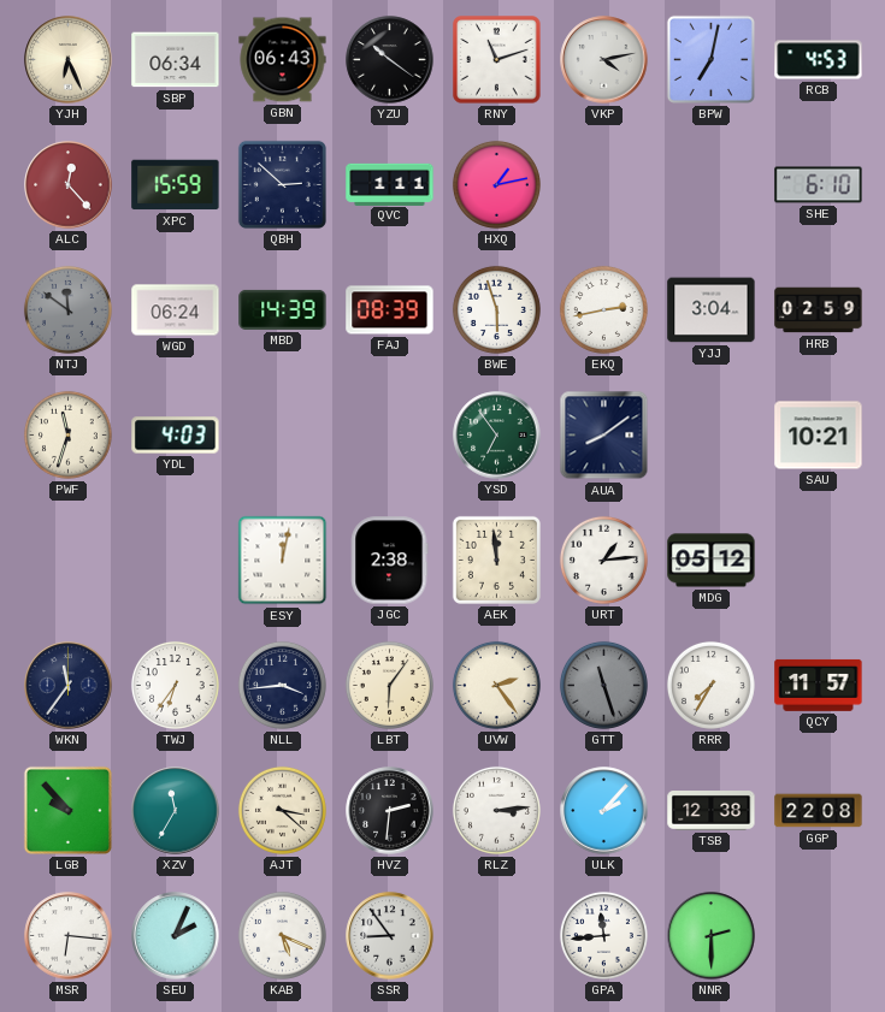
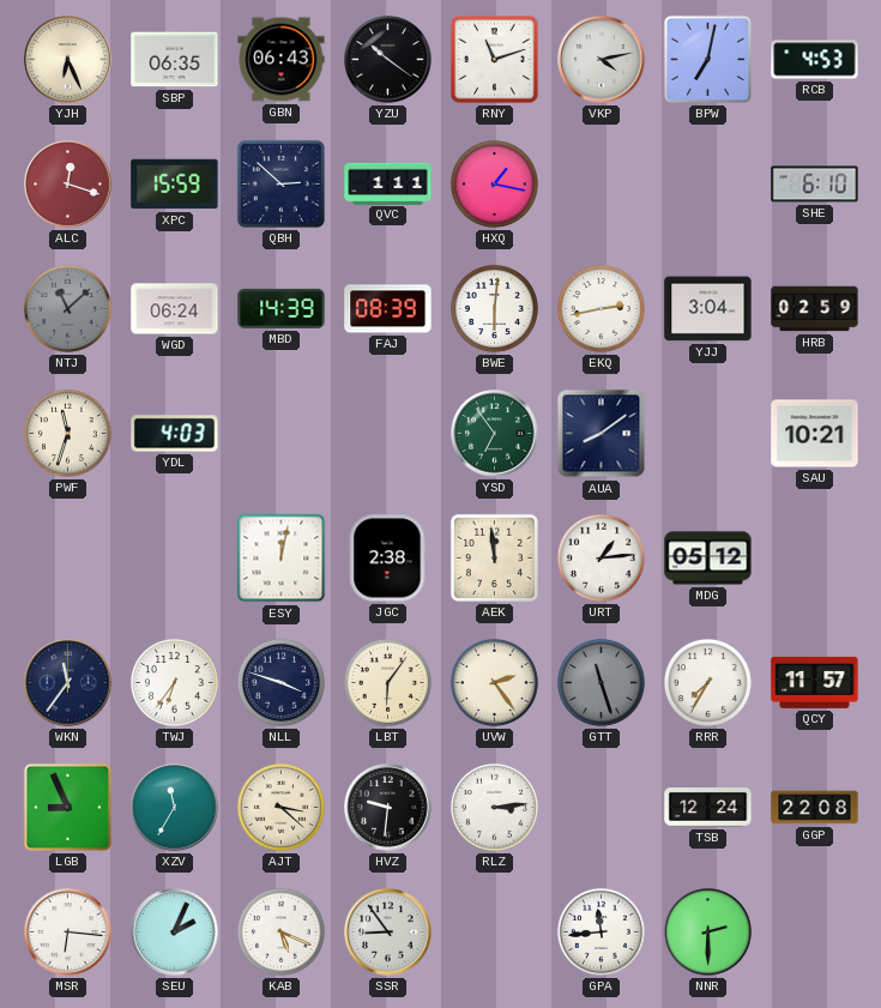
SBP: 06:34 -> 06:35
ALC: 12:23 -> 12:18
HXQ: 1:13 -> 1:17
NTJ: 11:51 -> 11:08
BWE: 5:57 -> 6:01
NLL: 3:44 -> 3:48
LGB: 9:53 -> 8:56
HVZ: 2:31 -> 9:31
ULK: 2:07 -> none
TSB: 12:38 -> 12:24
